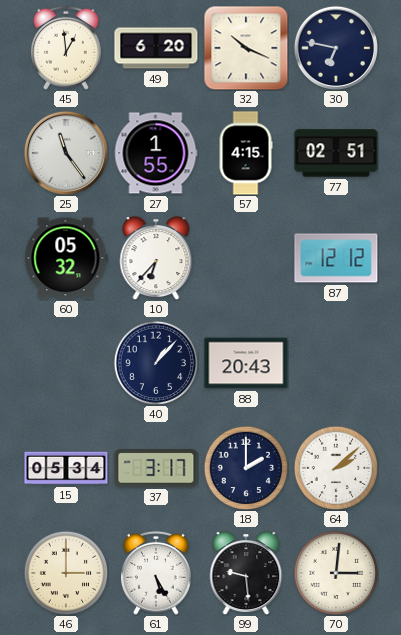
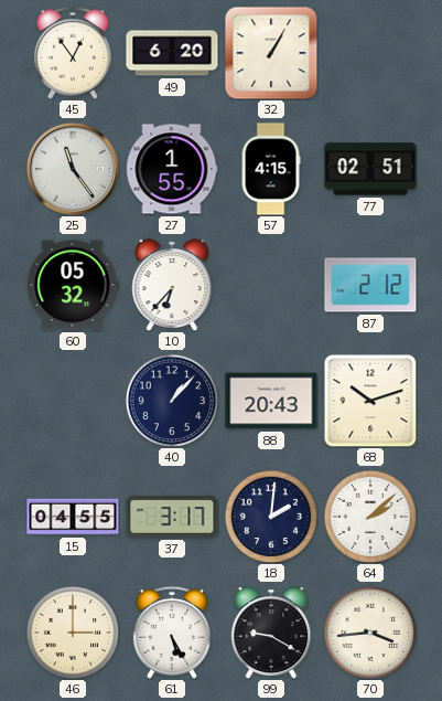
45: 12:59 -> 12:54
32: 10:19 -> 1:05
30: 6:47 -> none
87: 12:12 -> 2:12
68: none -> 10:12
15: 05:34 -> 04:55
18: 2:00 -> 2:01
99: 9:29 -> 9:20
70: 3:01 -> 3:44
